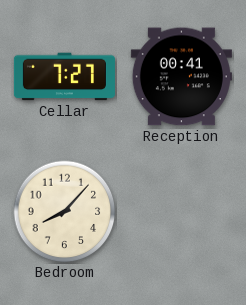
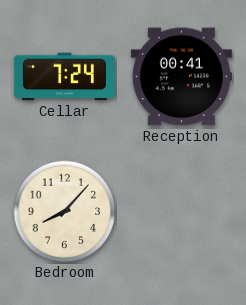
Cellar: 7:27 -> 7:24
